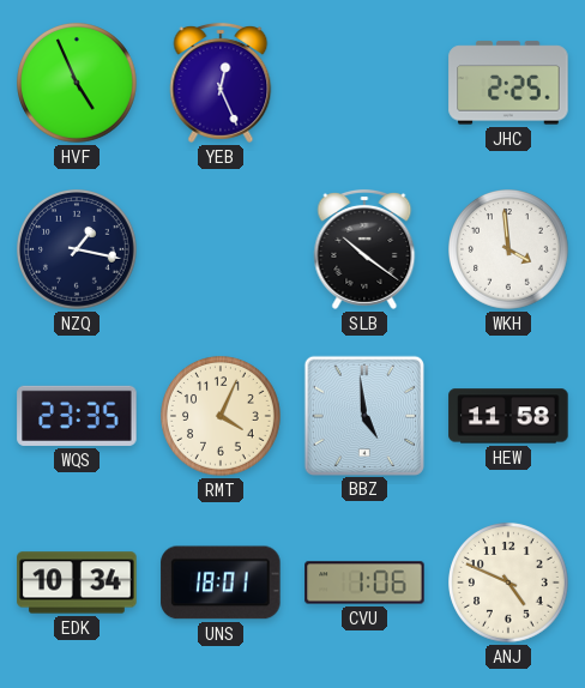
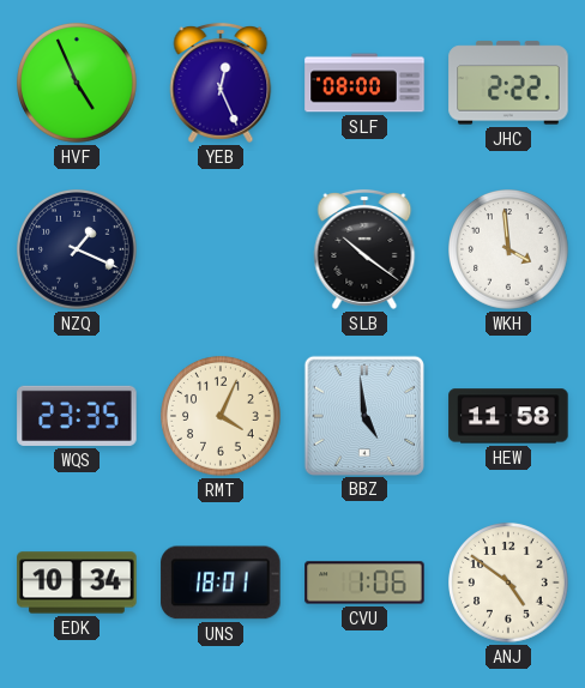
SLF: none -> 08:00
JHC: 2:25 -> 2:22
NZQ: 1:17 -> 1:19
ANJ: 4:49 -> 4:51
